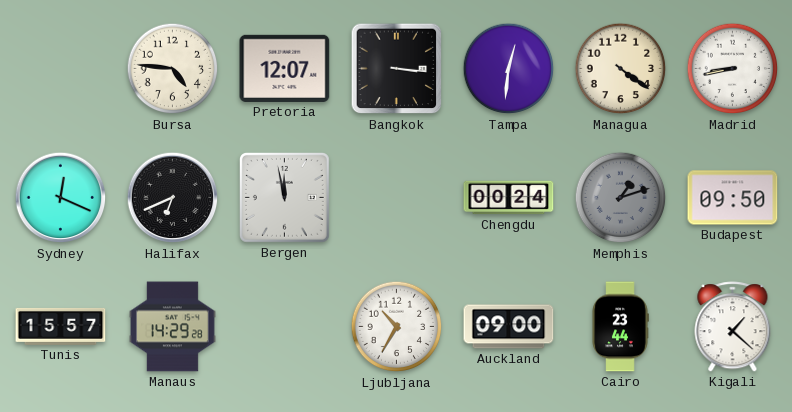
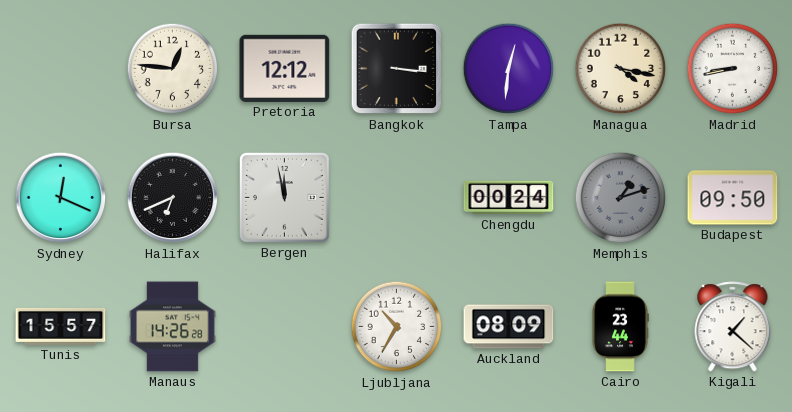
Bursa: 4:46 -> 12:46
Pretoria: 12:07 -> 12:12
Managua: 4:21 -> 4:17
Manaus: 14:29 -> 14:26
Auckland: 09:00 -> 08:09
